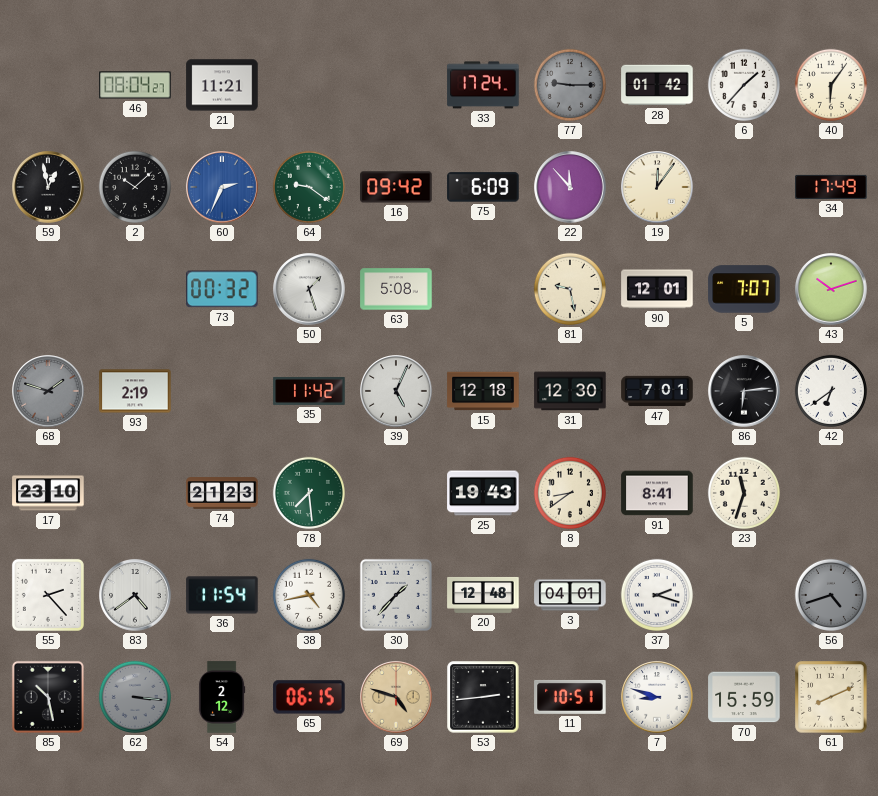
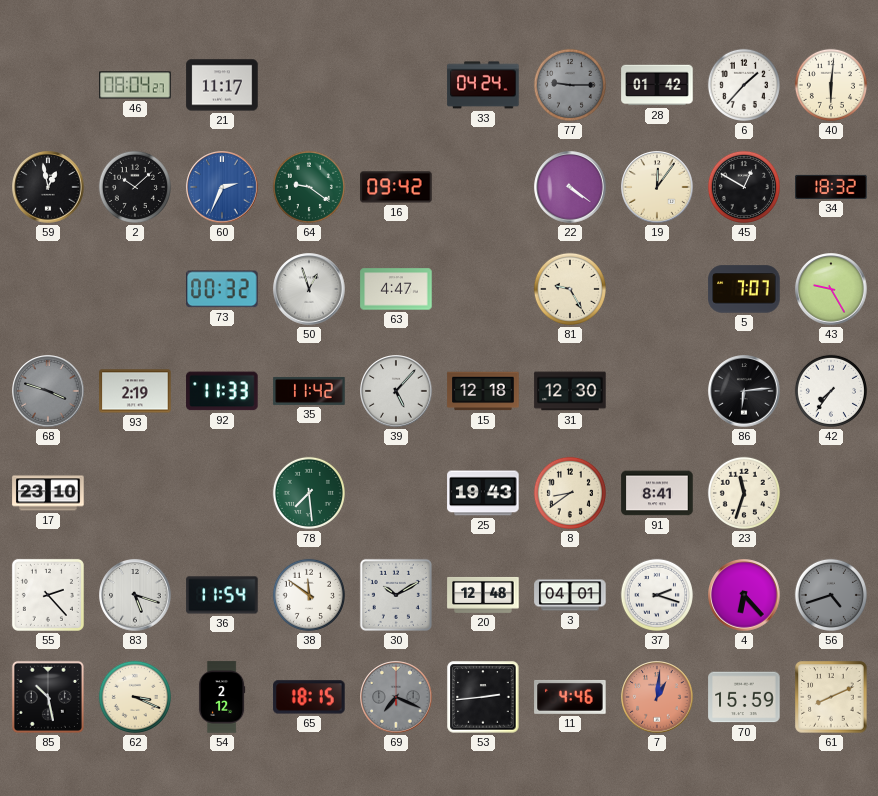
21: 11:21 -> 11:17
33: 17:24 -> 04:24
40: 6:06 -> 6:01
75: 6:09 -> none
22: 11:53 -> 4:21
45: none -> 12:50
34: 17:49 -> 18:32
50: 1:27 -> 12:57
63: 5:08 -> 4:47
81: 9:28 -> 9:25
90: 12:01 -> none
43: 10:12 -> 9:25
68: 1:48 -> 3:48
92: none -> 11:33
39: 5:04 -> 5:07
47: 7:01 -> none
42: 6:39 -> 7:36
74: 21:23 -> none
83: 4:39 -> 5:18
38: 4:43 -> 11:51
30: 1:37 -> 10:10
4: none -> 6:23
62: 3:16 -> 3:19
62 dial: grey -> cream
65: 06:15 -> 18:15
69: 4:48 -> 7:19
69 dial: champagne -> grey
11: 10:51 -> 4:46
7: 8:48 -> 1:01
7 dial: white -> salmon
